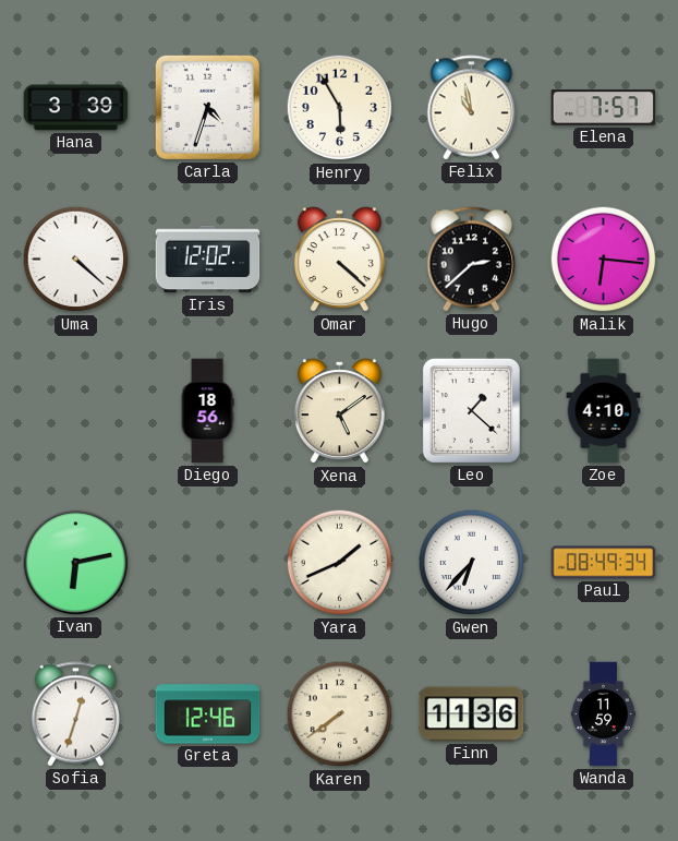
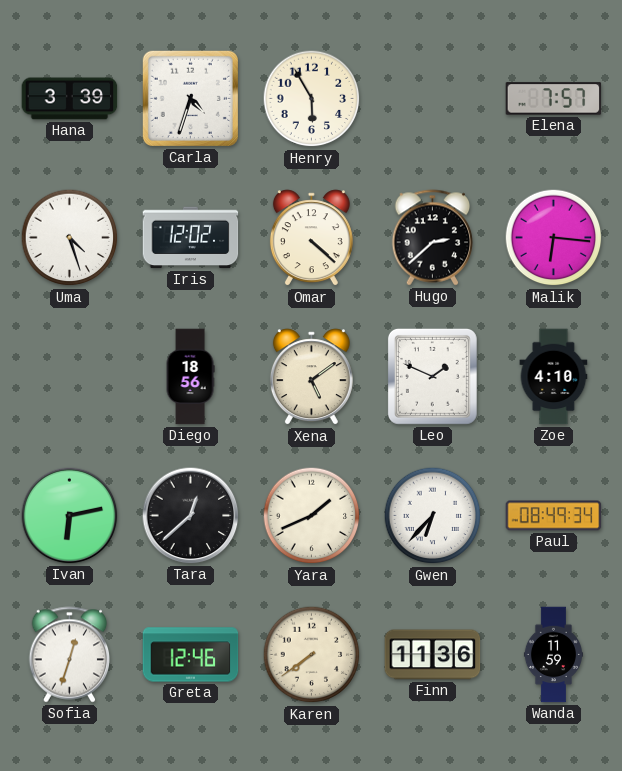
Felix: 10:58 -> none
Uma: 4:22 -> 4:27
Leo: 1:22 -> 1:49
Tara: none -> 12:38
